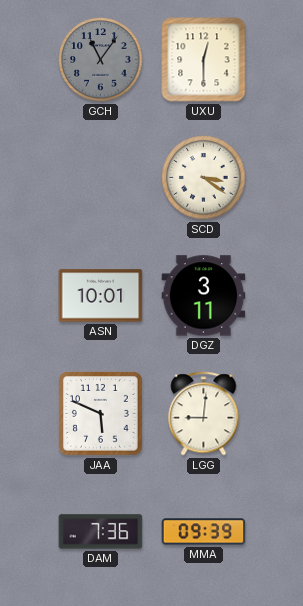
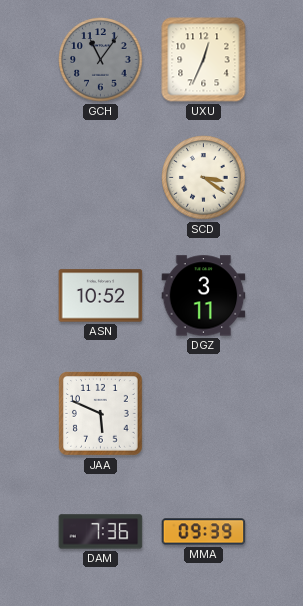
UXU: 12:30 -> 12:34
ASN: 10:01 -> 10:52
LGG: 9:01 -> none
